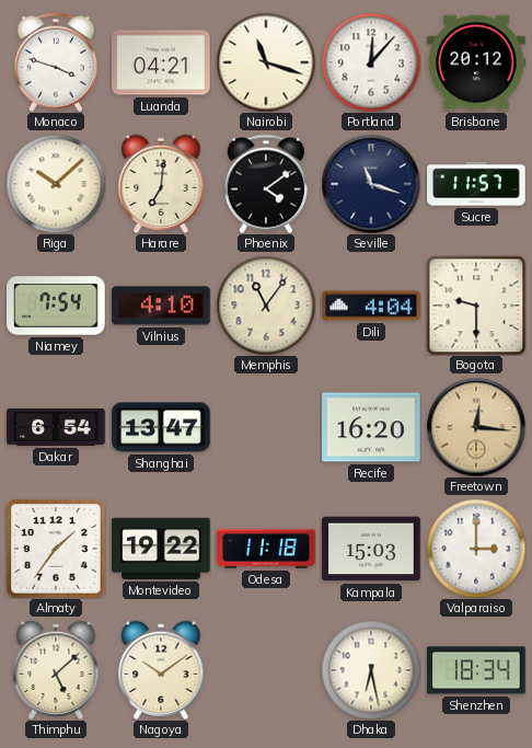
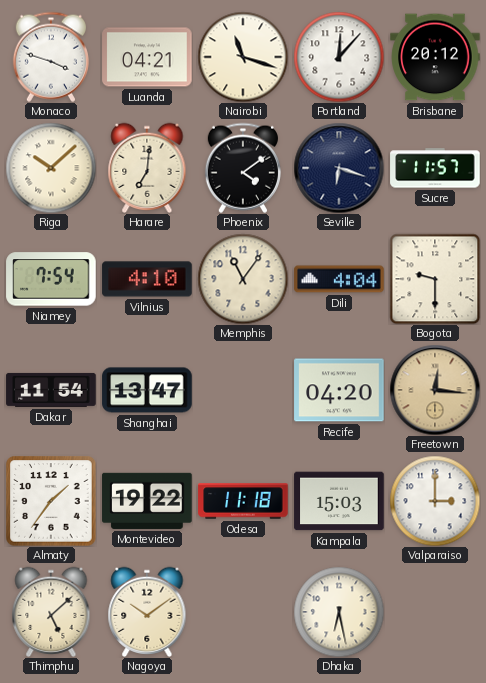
Seville: 11:18 -> 6:18
Dakar: 6:54 -> 11:54
Recife: 16:20 -> 04:20
Shenzhen: 18:34 -> none
